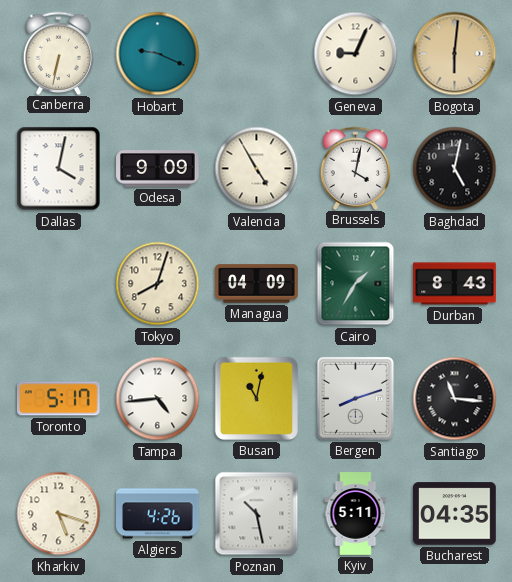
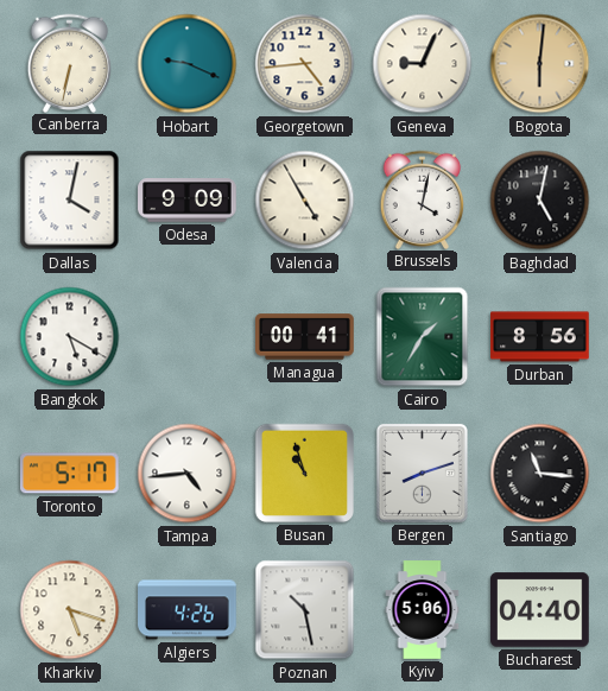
Georgetown: none -> 4:44
Bangkok: none -> 5:20
Tokyo: 8:03 -> none
Managua: 04:09 -> 00:41
Durban: 8:43 -> 8:56
Busan: 11:02 -> 10:57
Kyiv: 5:11 -> 5:06
Bucharest: 04:35 -> 04:40
